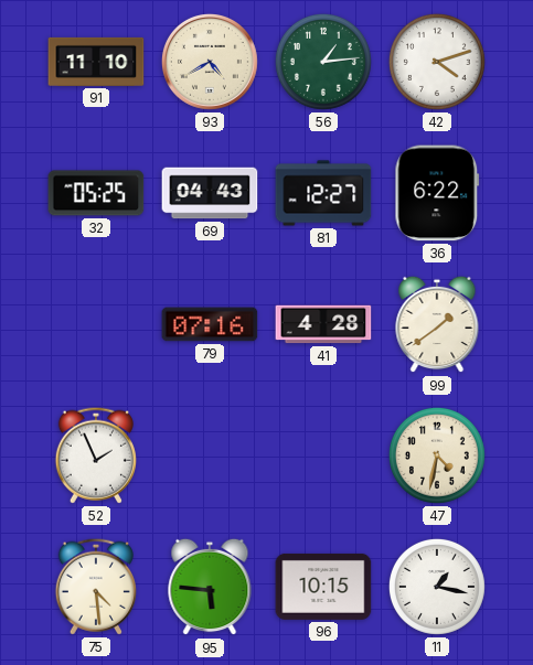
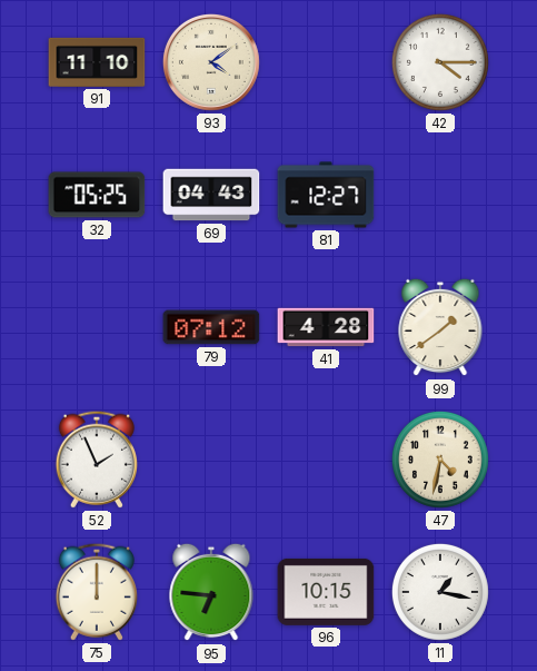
93: 4:40 -> 4:09
56: 1:14 -> none
42: 4:12 -> 4:15
36: 6:22 -> none
79: 07:16 -> 07:12
75: 4:29 -> 12:00
95: 5:46 -> 6:46
